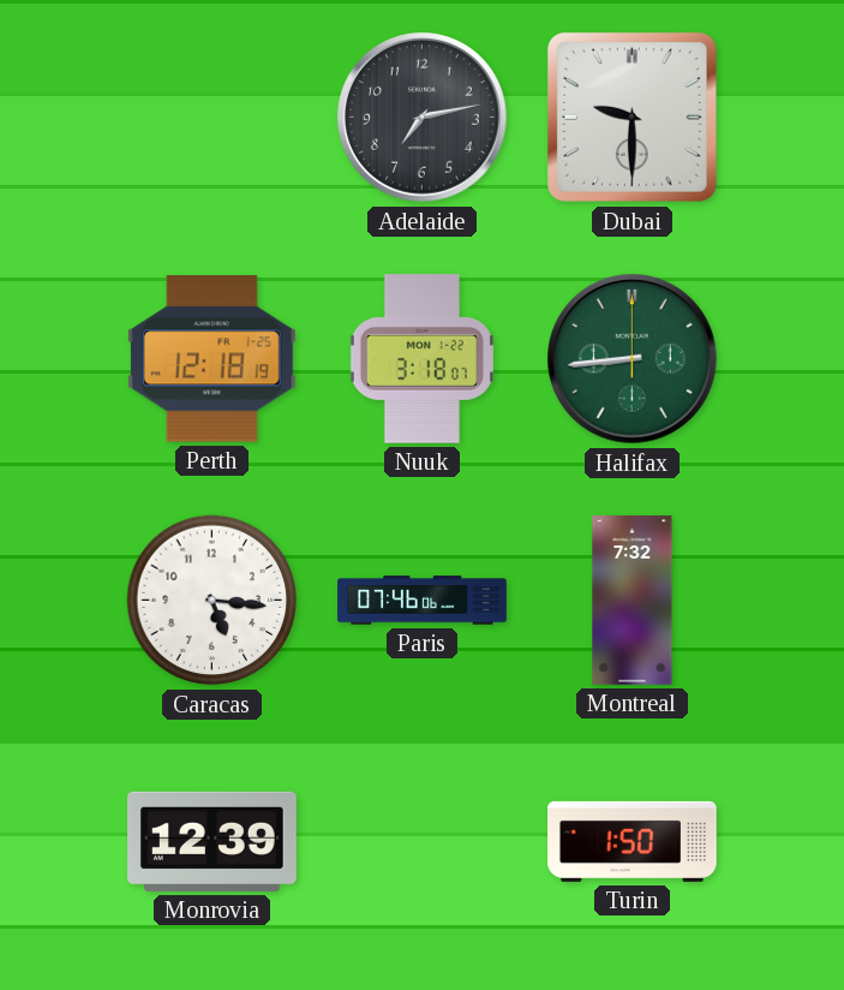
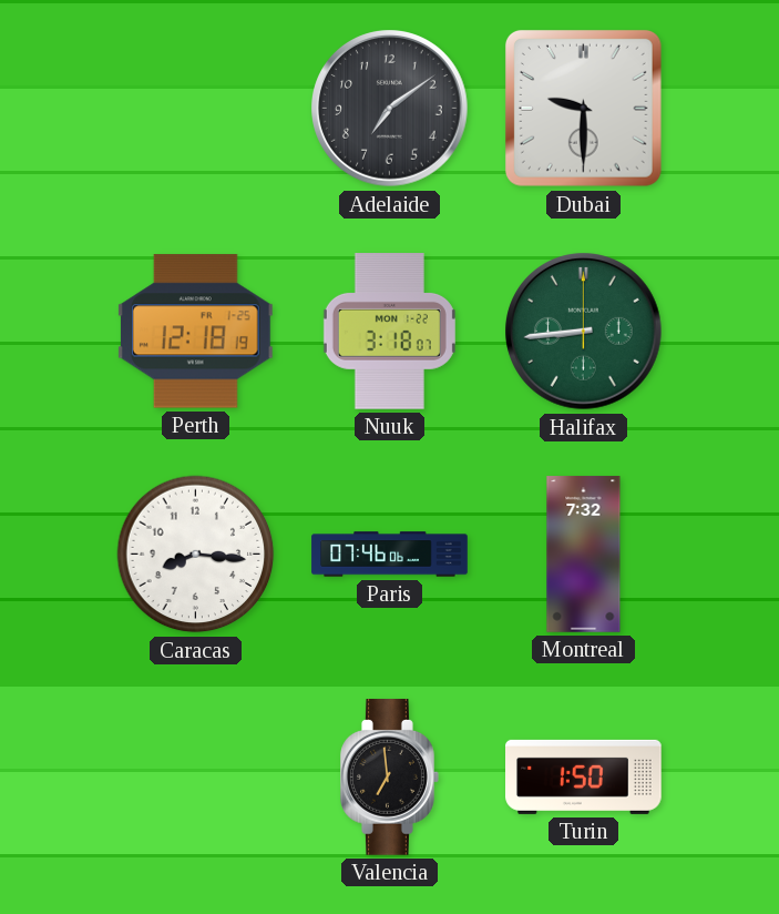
Adelaide: 7:13 -> 7:09
Caracas: 5:16 -> 8:16
Monrovia: 12:39 -> none
Valencia: none -> 6:59
